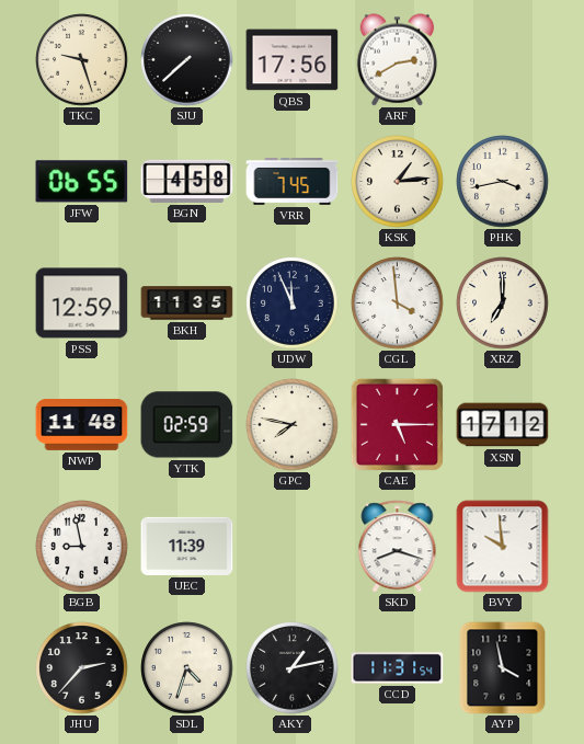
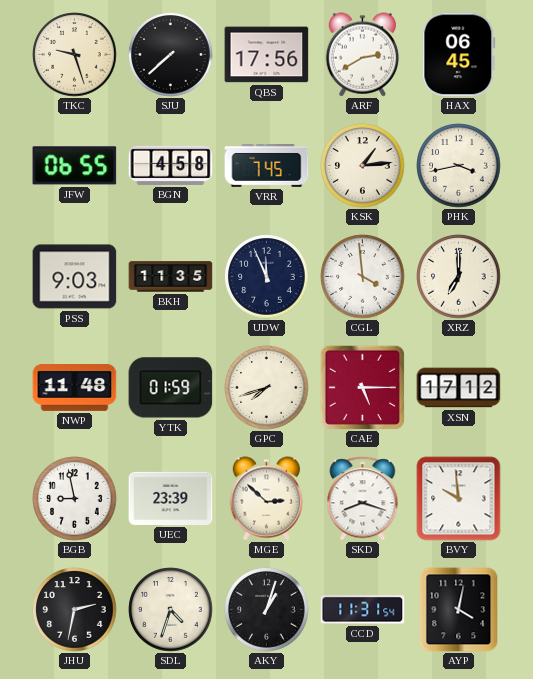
HAX: none -> 06:45
PSS: 12:59 -> 9:03
YTK: 02:59 -> 01:59
GPC: 7:47 -> 7:42
UEC: 11:39 -> 23:39
MGE: none -> 2:52
JHU: 2:37 -> 2:32
AKY: 1:13 -> 1:03
AYP: 3:58 -> 4:02
